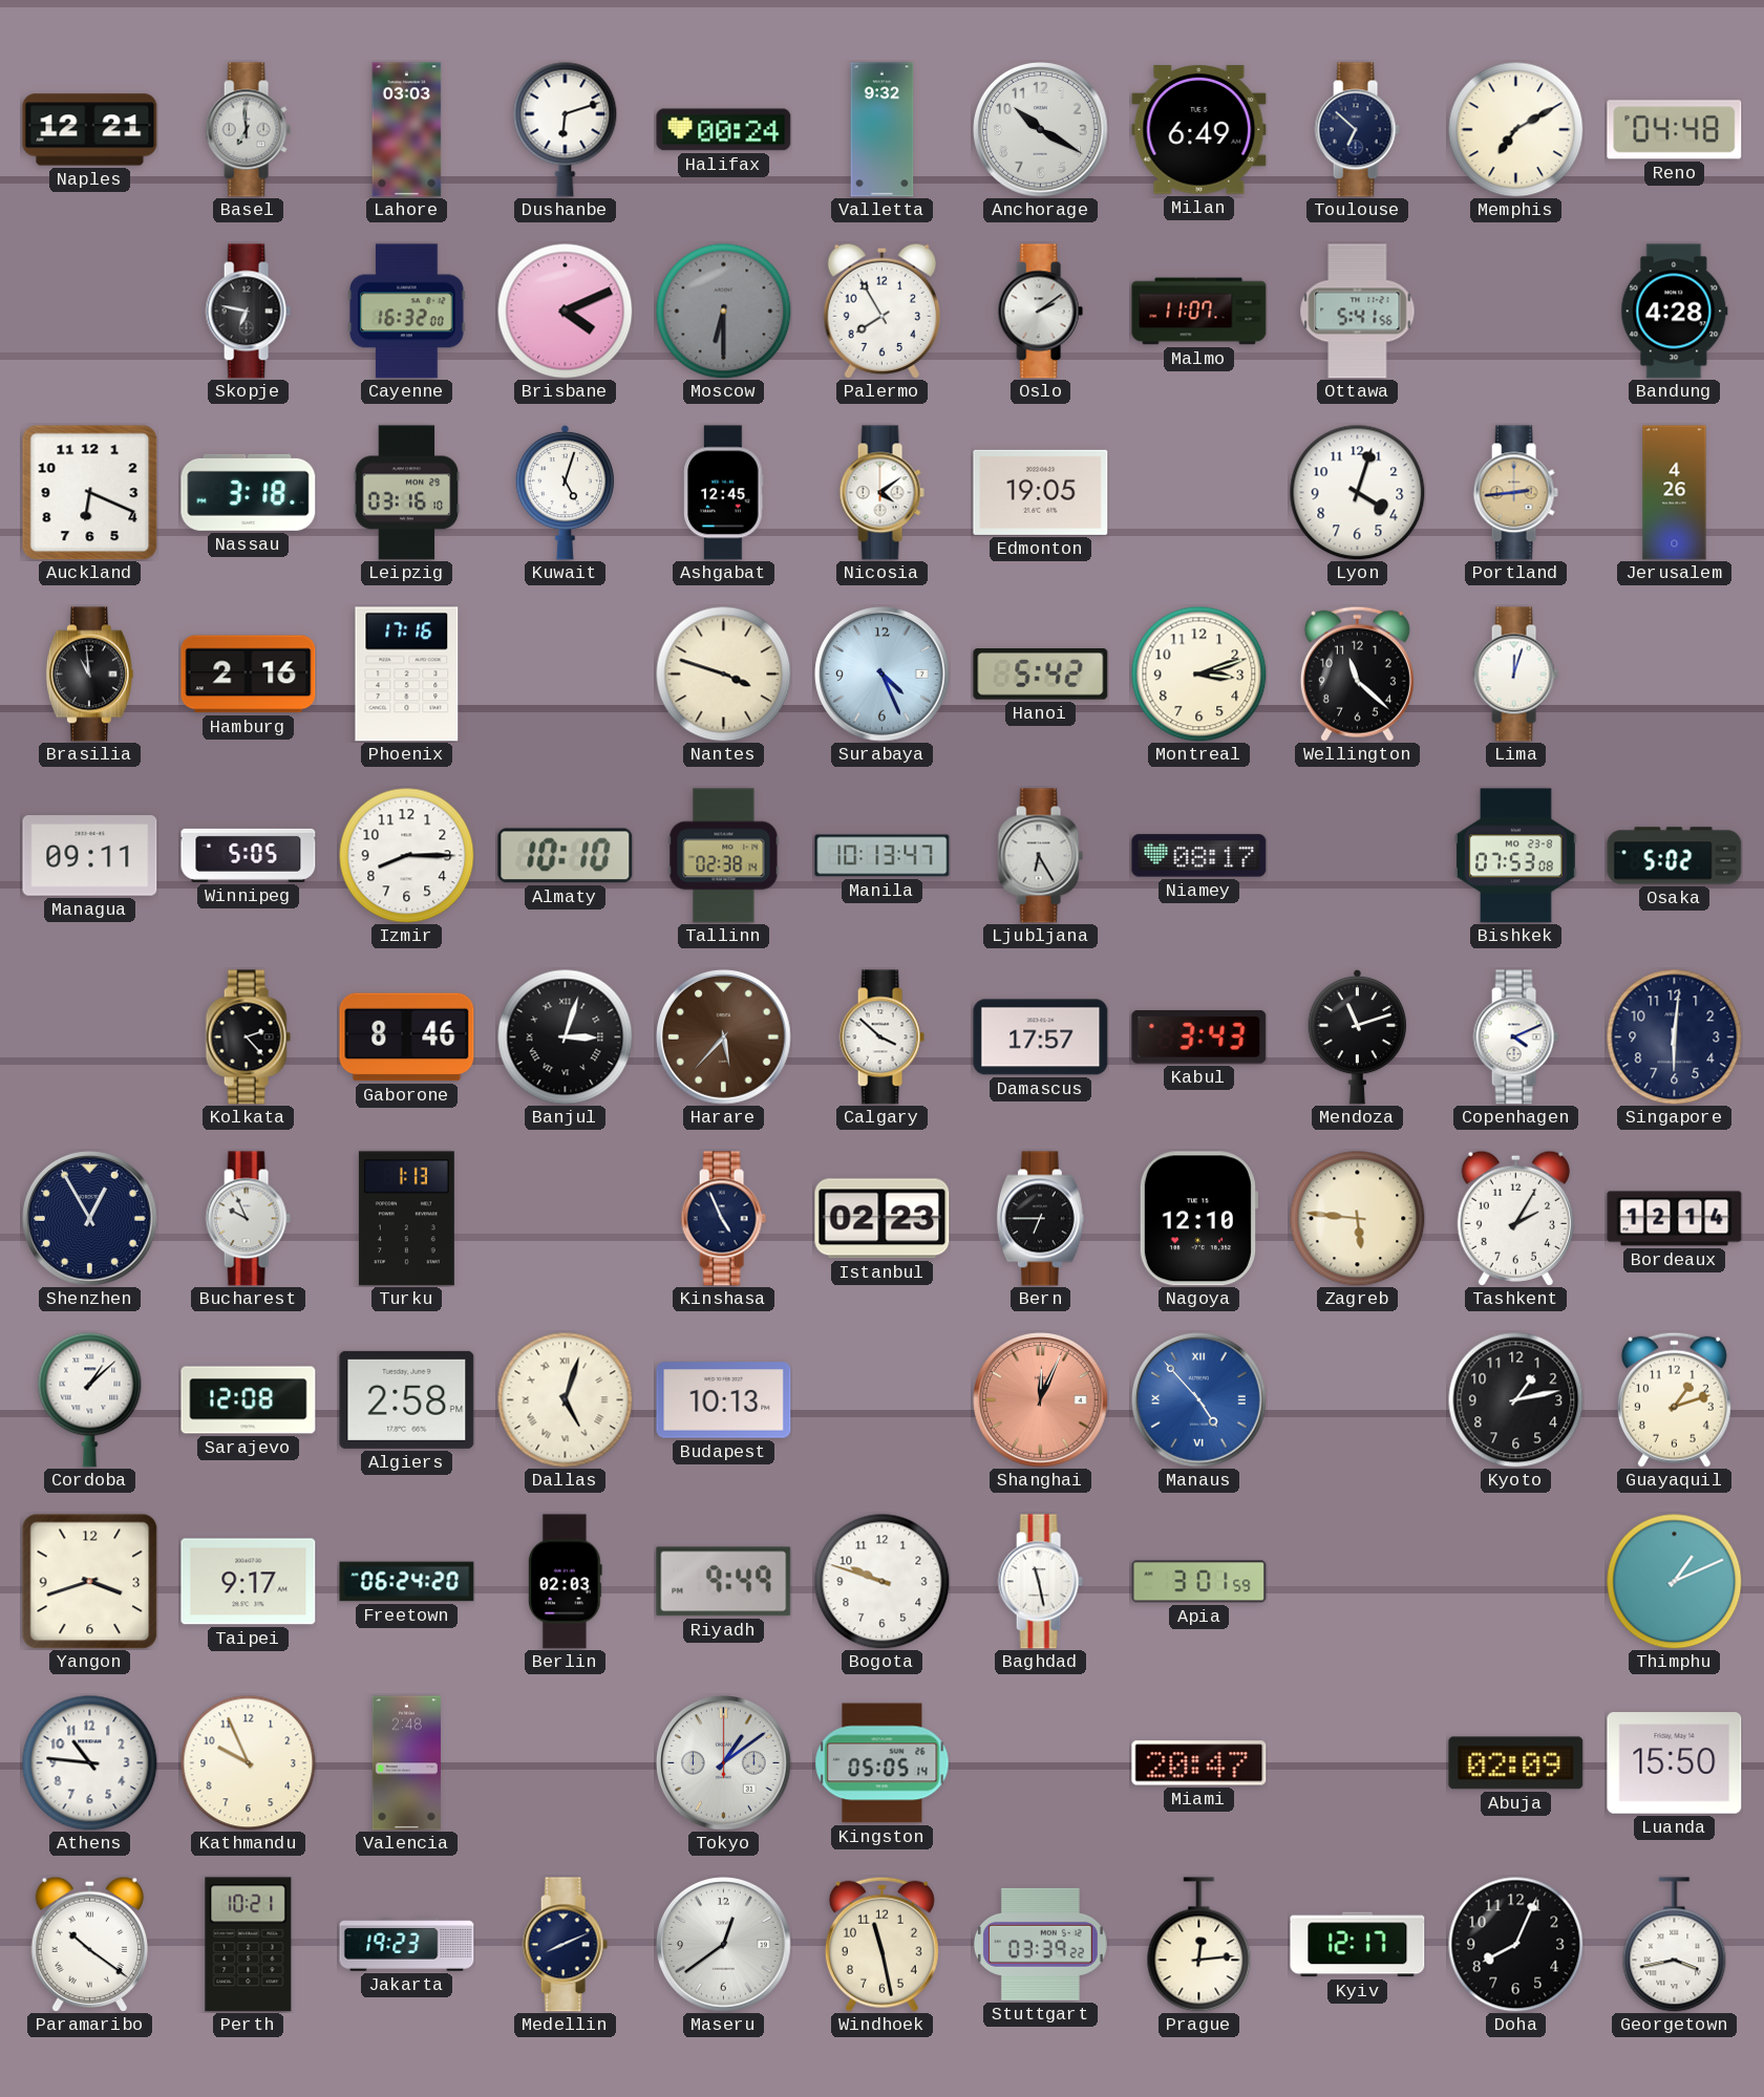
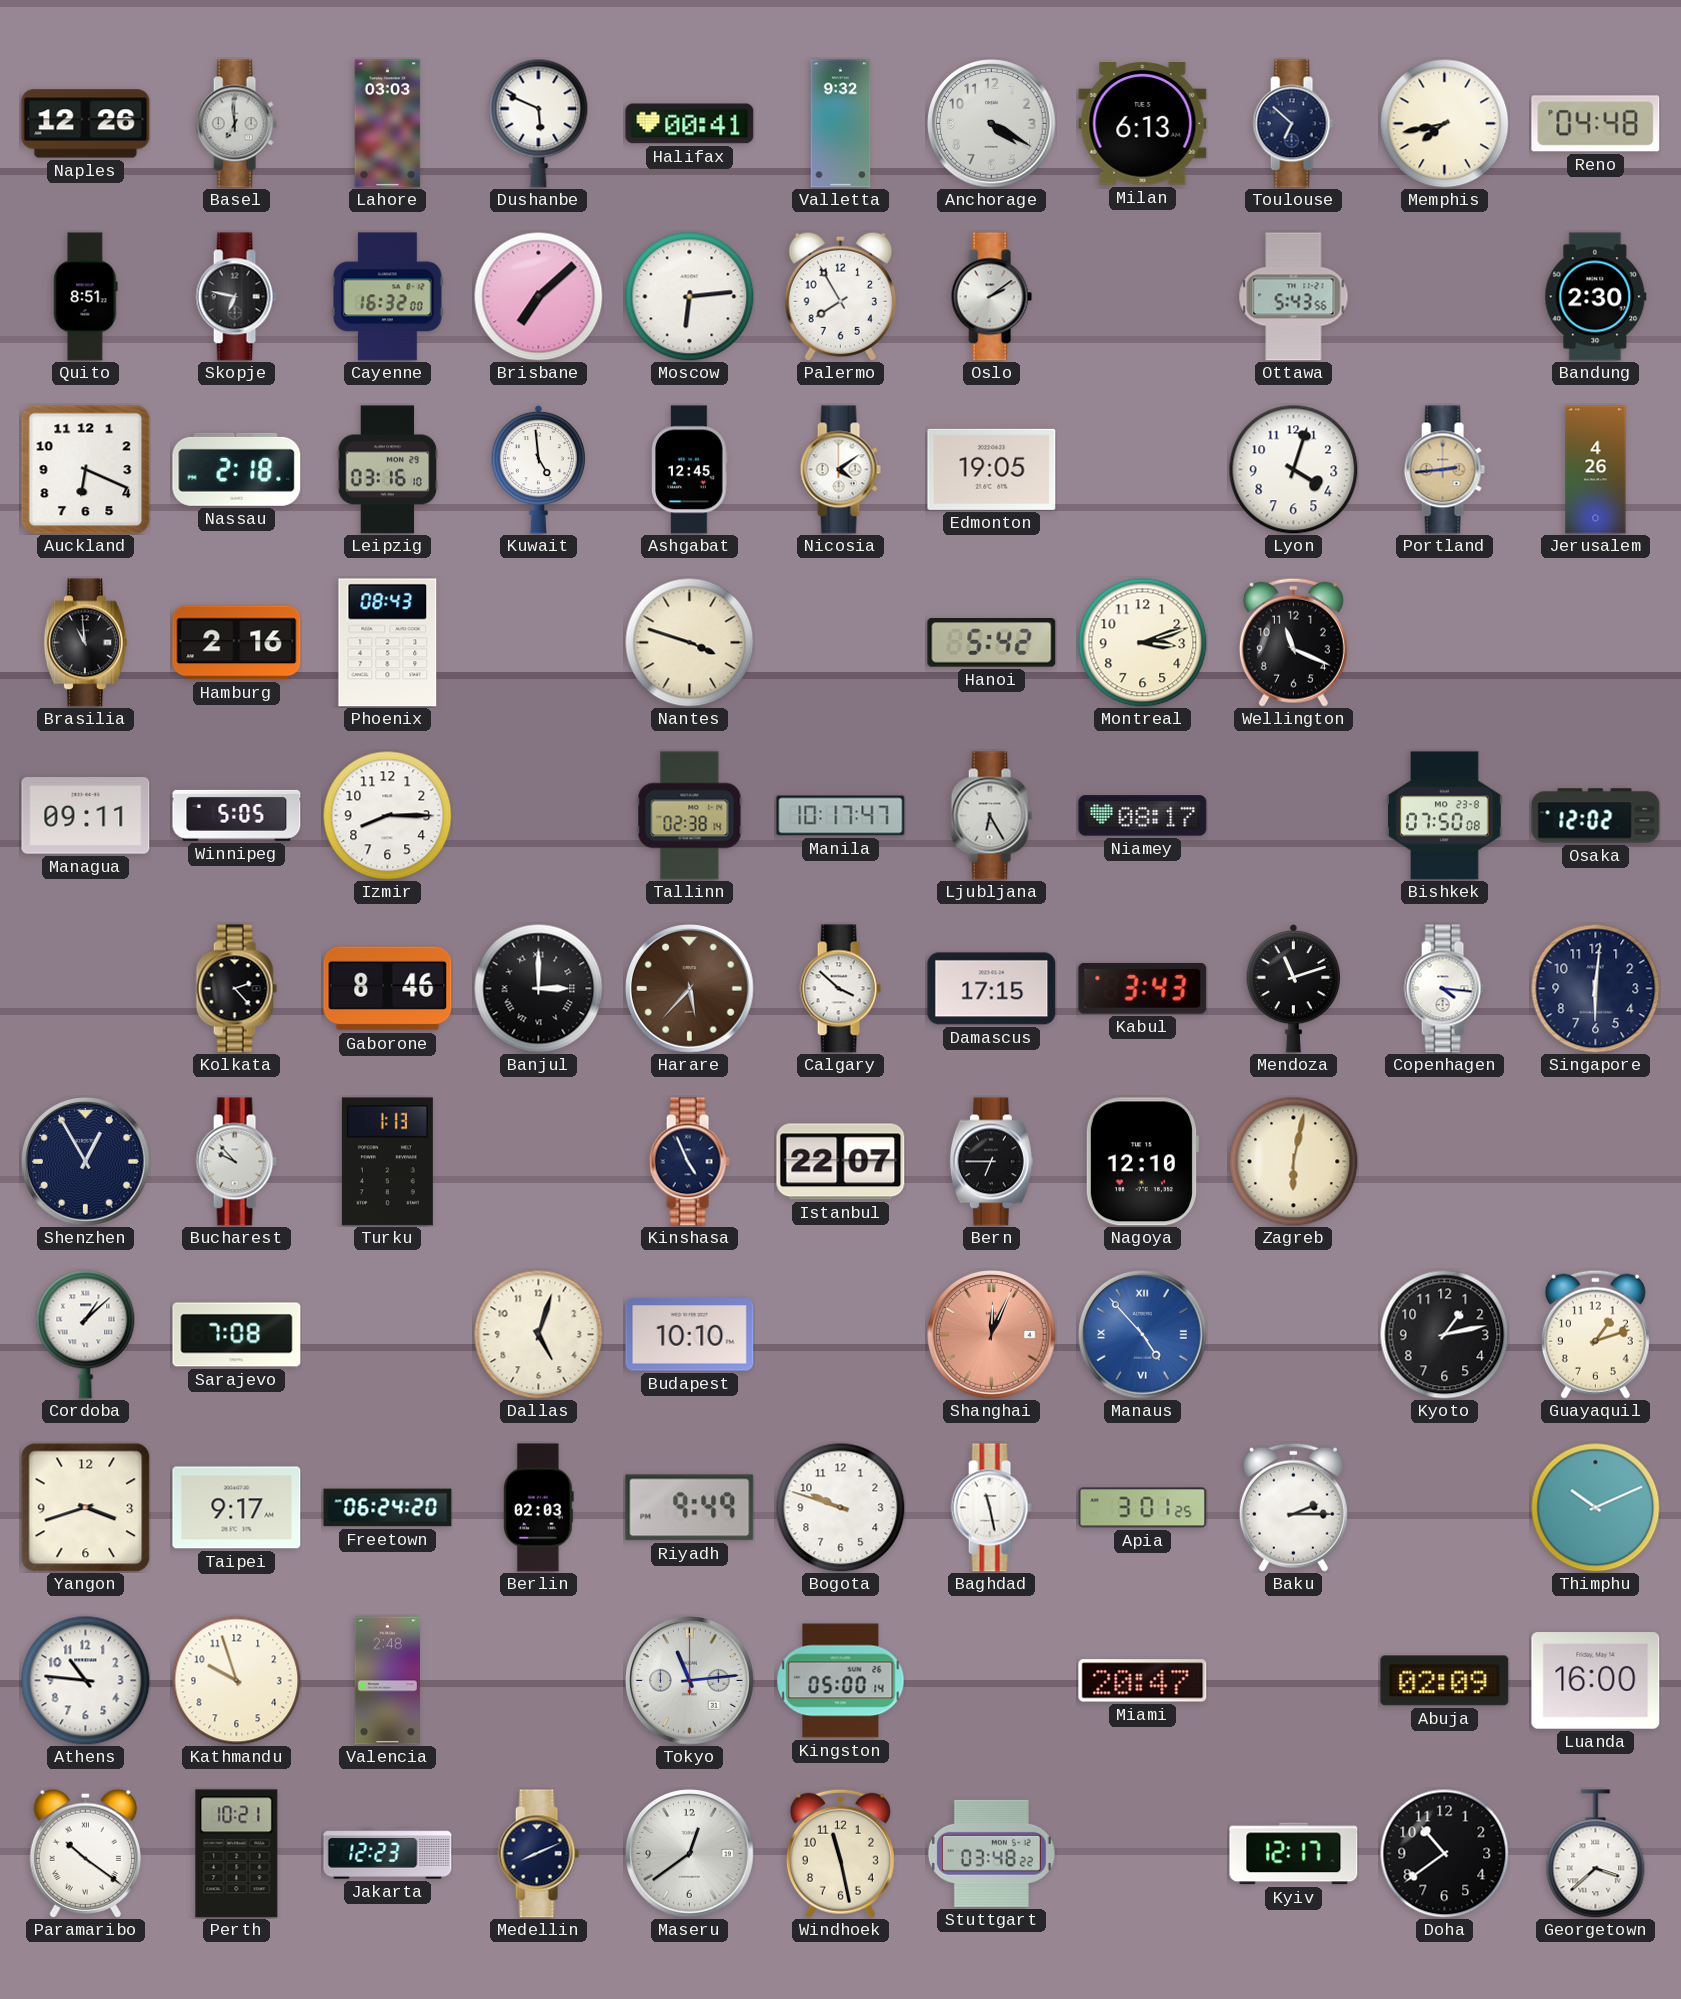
Naples: 12:21 -> 12:26
Dushanbe: 6:12 -> 5:49
Halifax: 00:24 -> 00:41
Anchorage: 10:20 -> 4:20
Milan: 6:49 -> 6:13
Memphis: 7:10 -> 7:43
Quito: none -> 8:51
Brisbane: 4:11 -> 7:08
Moscow: 6:30 -> 6:14
Moscow dial: grey -> white
Malmo: 11:07 -> none
Ottawa: 5:41 -> 5:43
Bandung: 4:28 -> 2:30
Nassau: 3:18 -> 2:18
Kuwait: 5:03 -> 4:59
Phoenix: 17:16 -> 08:43
Surabaya: 4:26 -> none
Wellington: 11:22 -> 11:19
Lima: 12:03 -> none
Almaty: 10:10 -> none
Manila: 10:13 -> 10:17
Bishkek: 07:53 -> 07:50
Osaka: 5:02 -> 12:02
Banjul: 3:03 -> 3:00
Damascus: 17:57 -> 17:15
Copenhagen: 4:11 -> 4:16
Bucharest: 9:56 -> 9:53
Istanbul: 02:23 -> 22:07
Zagreb: 5:46 -> 6:02
Tashkent: 2:05 -> none
Bordeaux: 12:14 -> none
Sarajevo: 12:08 -> 7:08
Algiers: 2:58 -> none
Dallas numerals: Roman -> Arabic
Budapest: 10:13 -> 10:10
Apia: 3:01:59 -> 3:01:25
Baku: none -> 2:15
Thimphu: 1:11 -> 10:11
Kathmandu: 9:56 -> 9:57
Tokyo: 1:09 -> 11:14
Kingston: 05:05 -> 05:00
Luanda: 15:50 -> 16:00
Jakarta: 19:23 -> 12:23
Stuttgart: 03:39 -> 03:48
Prague: 12:14 -> none
Doha: 8:04 -> 10:39
Georgetown: 3:43 -> 3:38
